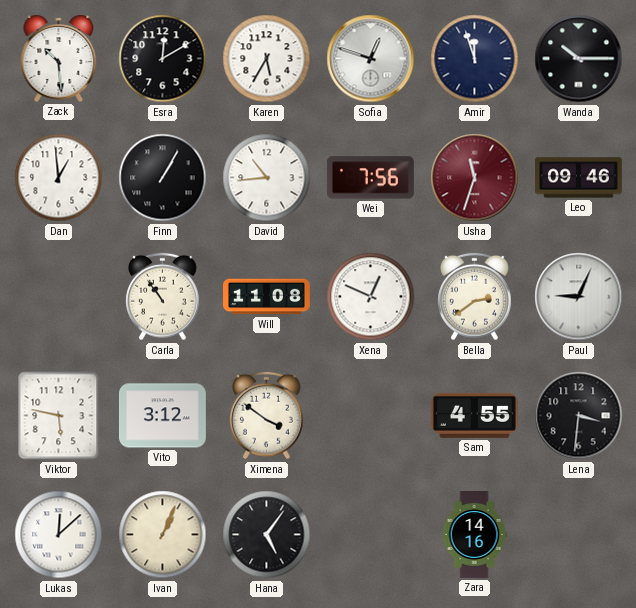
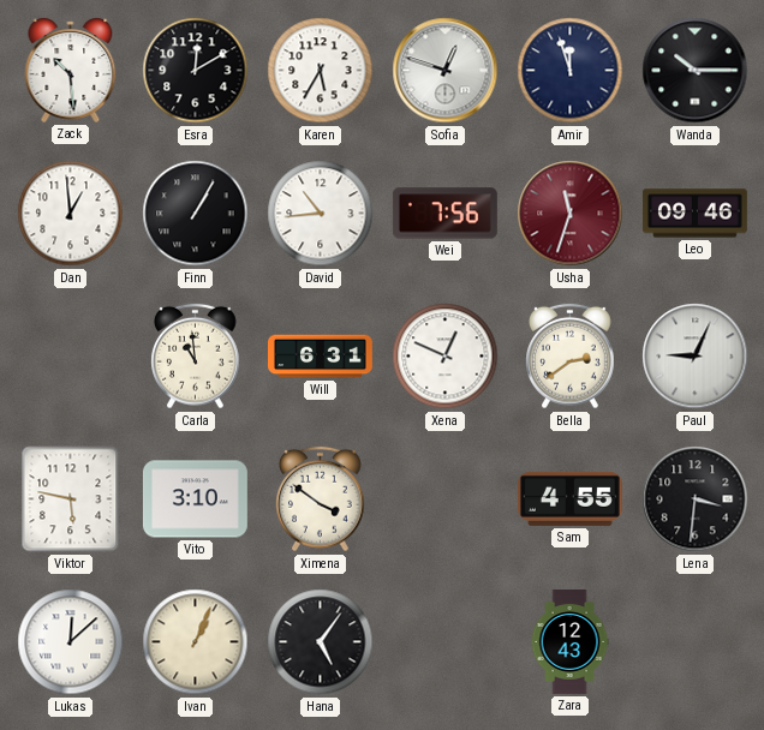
Carla: 10:54 -> 10:59
Will: 11:08 -> 6:31
Vito: 3:12 -> 3:10
Zara: 14:16 -> 12:43
